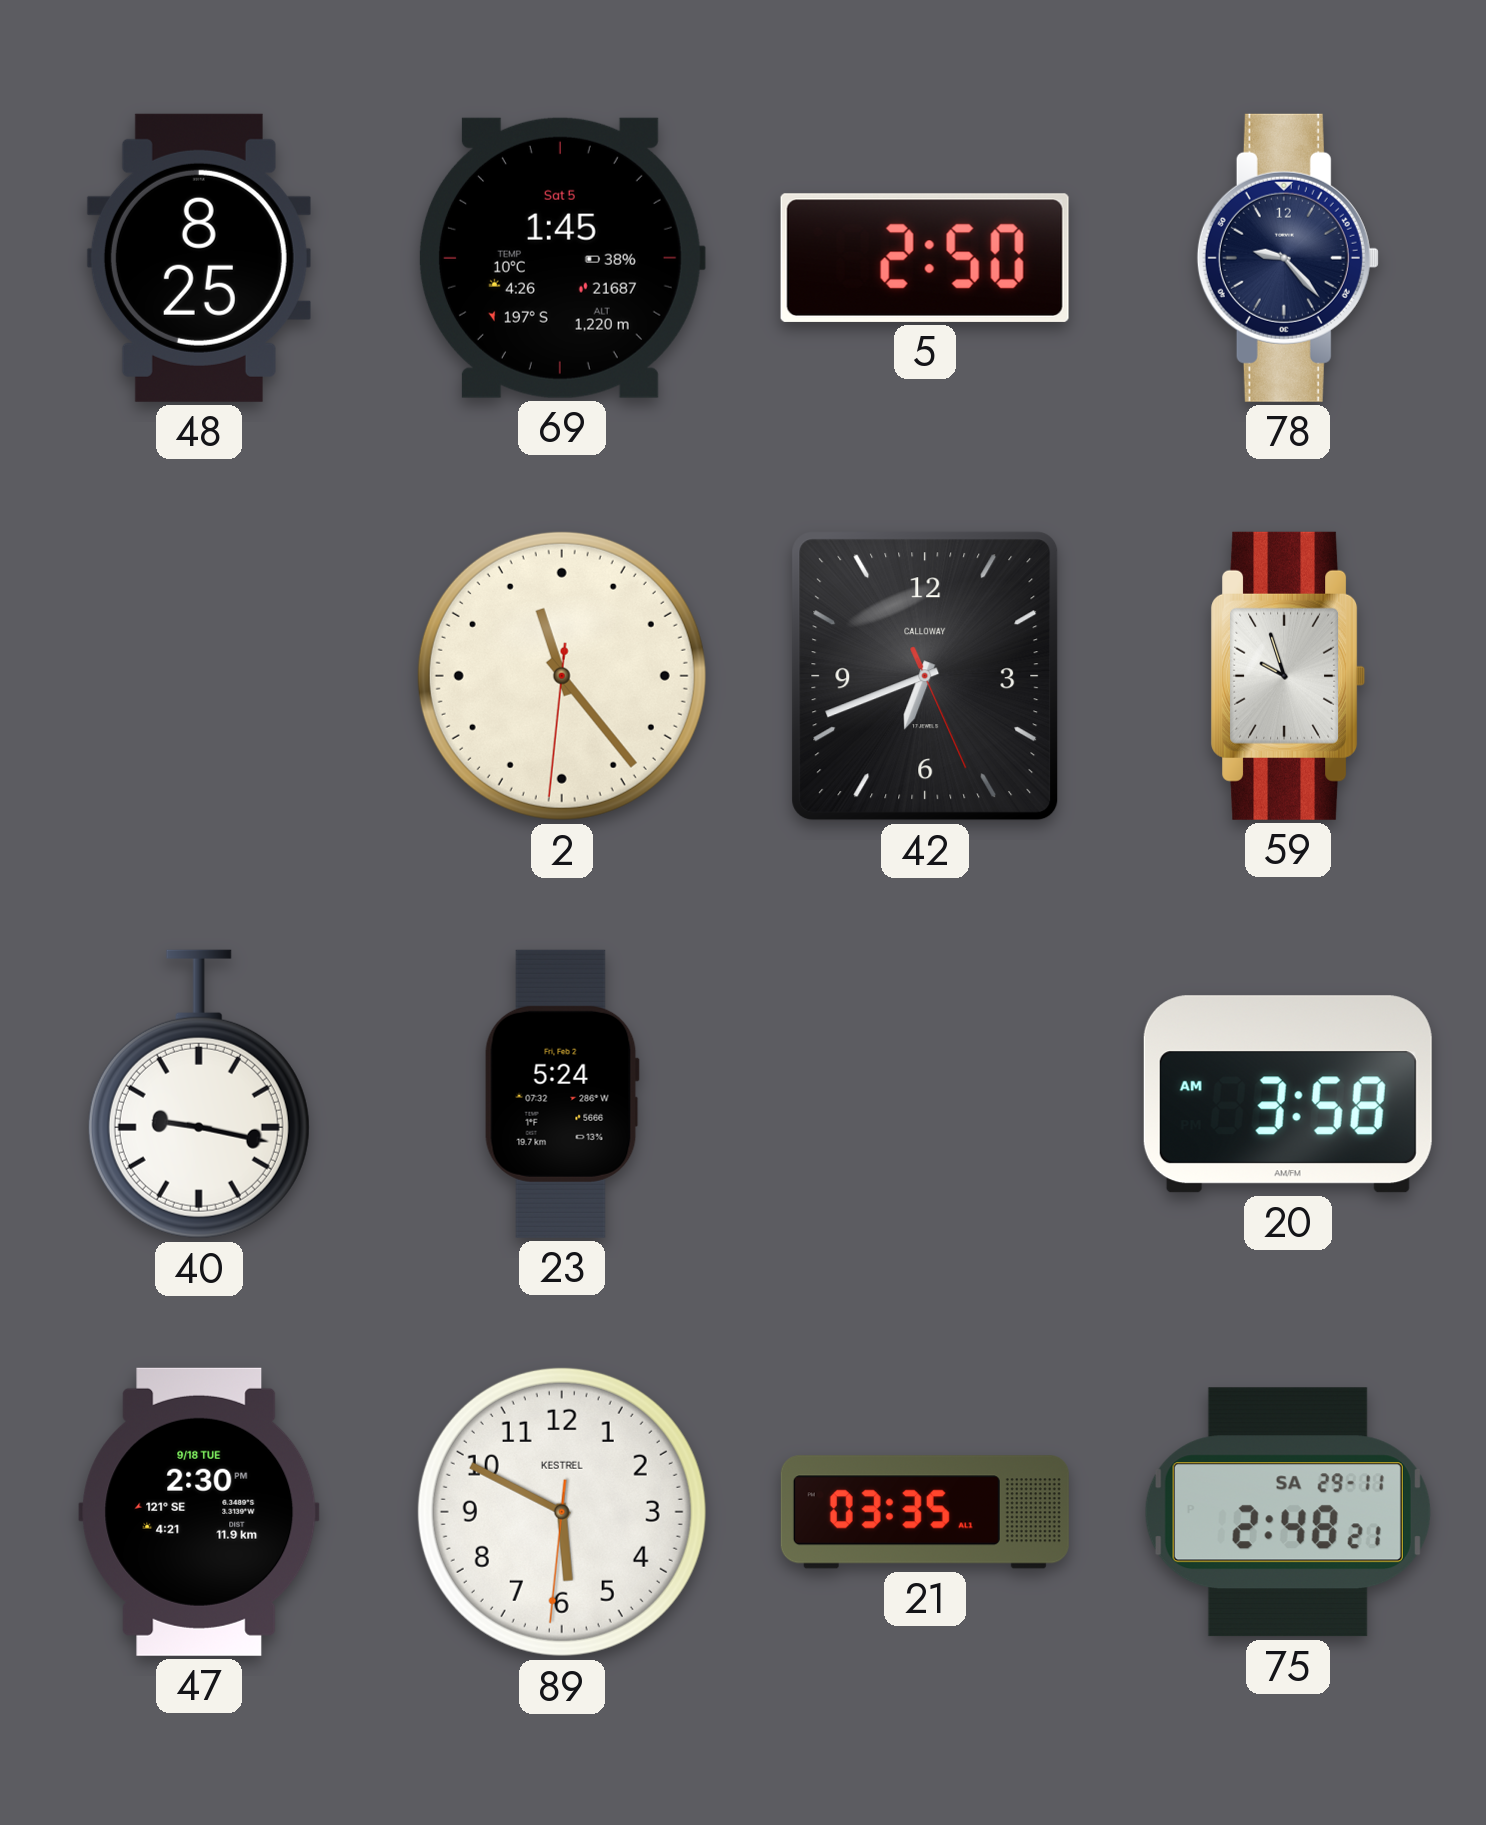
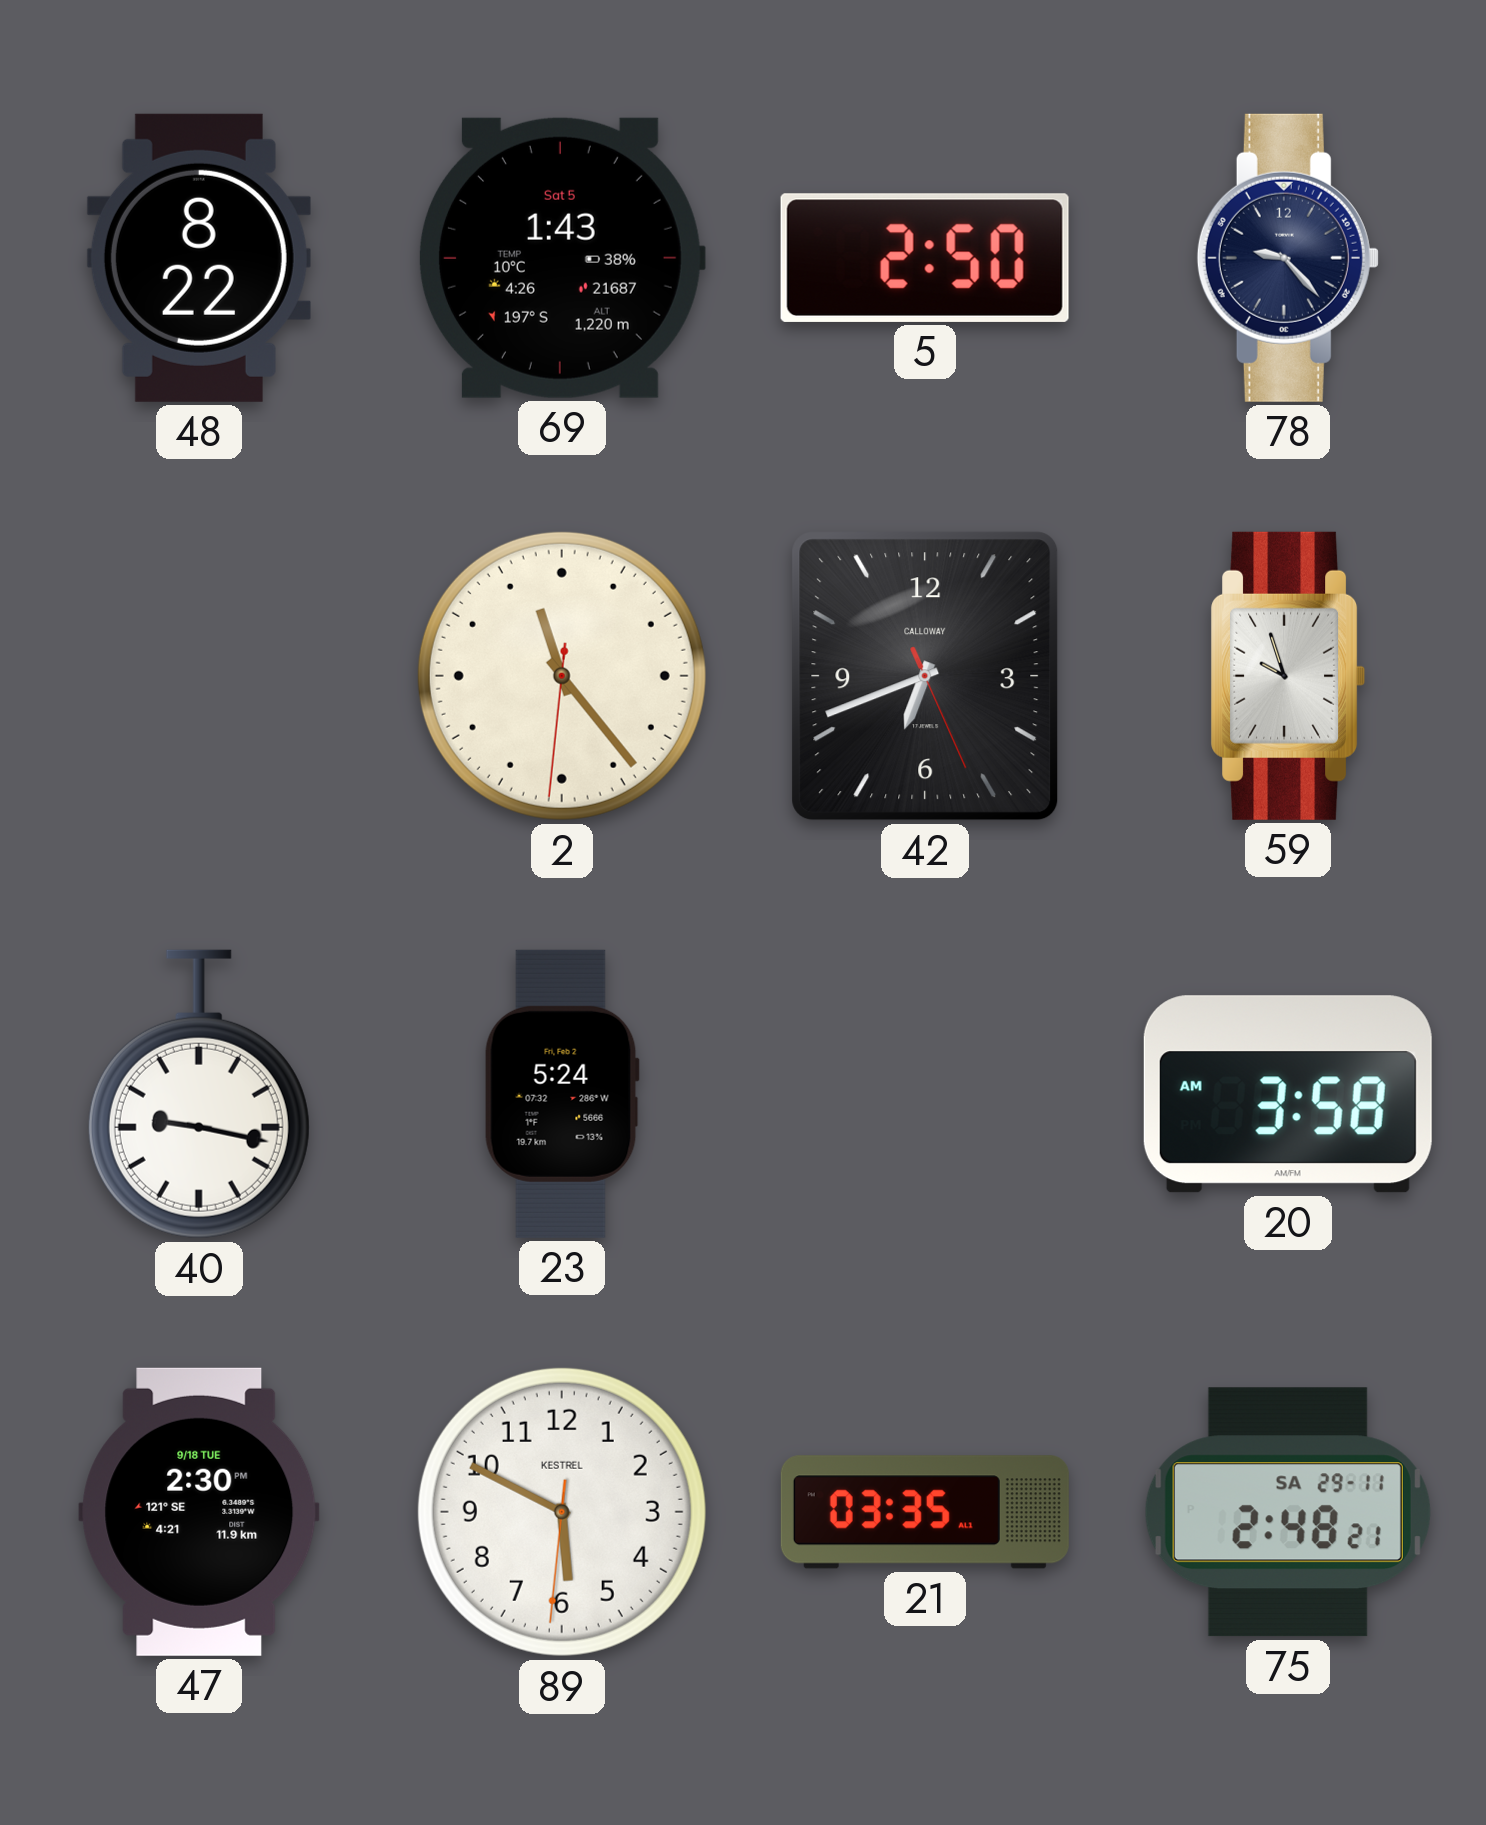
48: 8:25 -> 8:22
69: 1:45 -> 1:43
